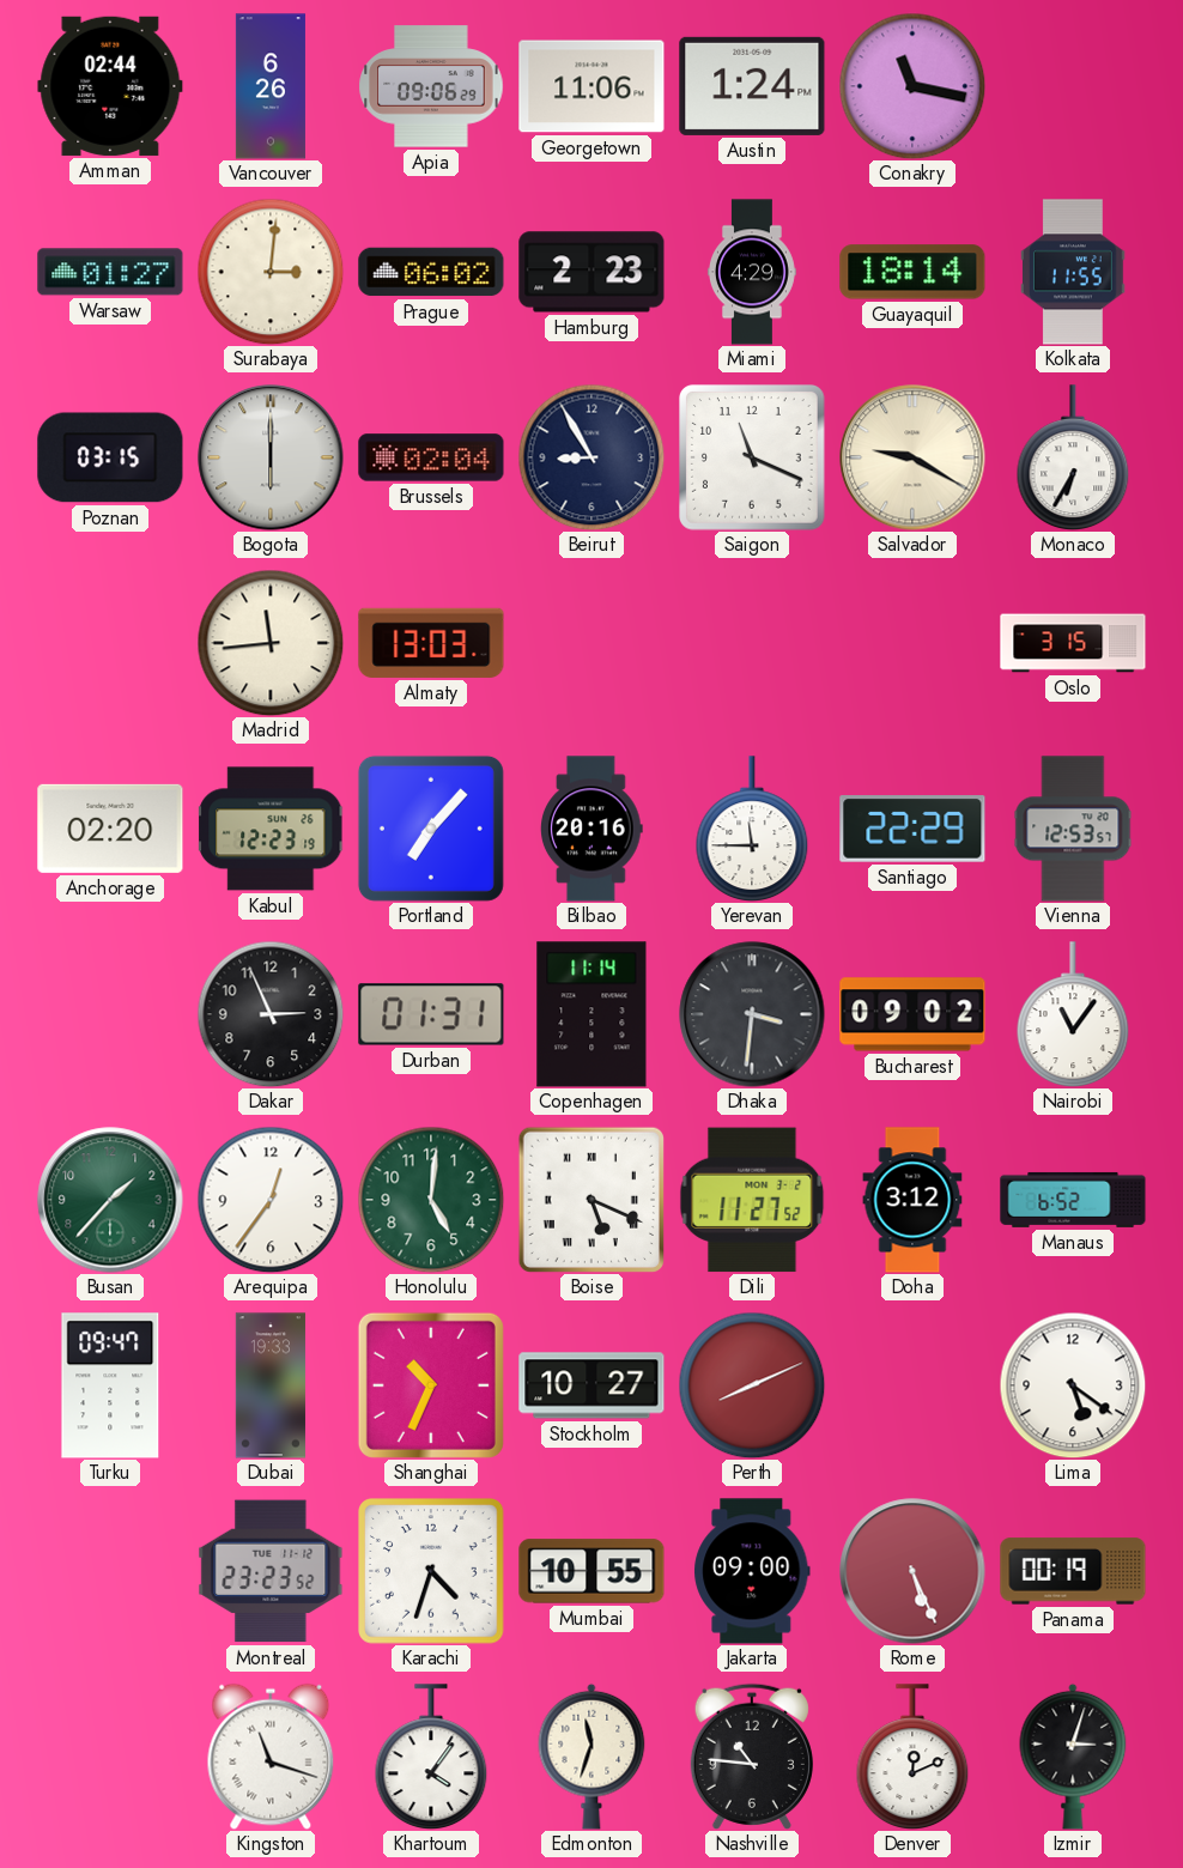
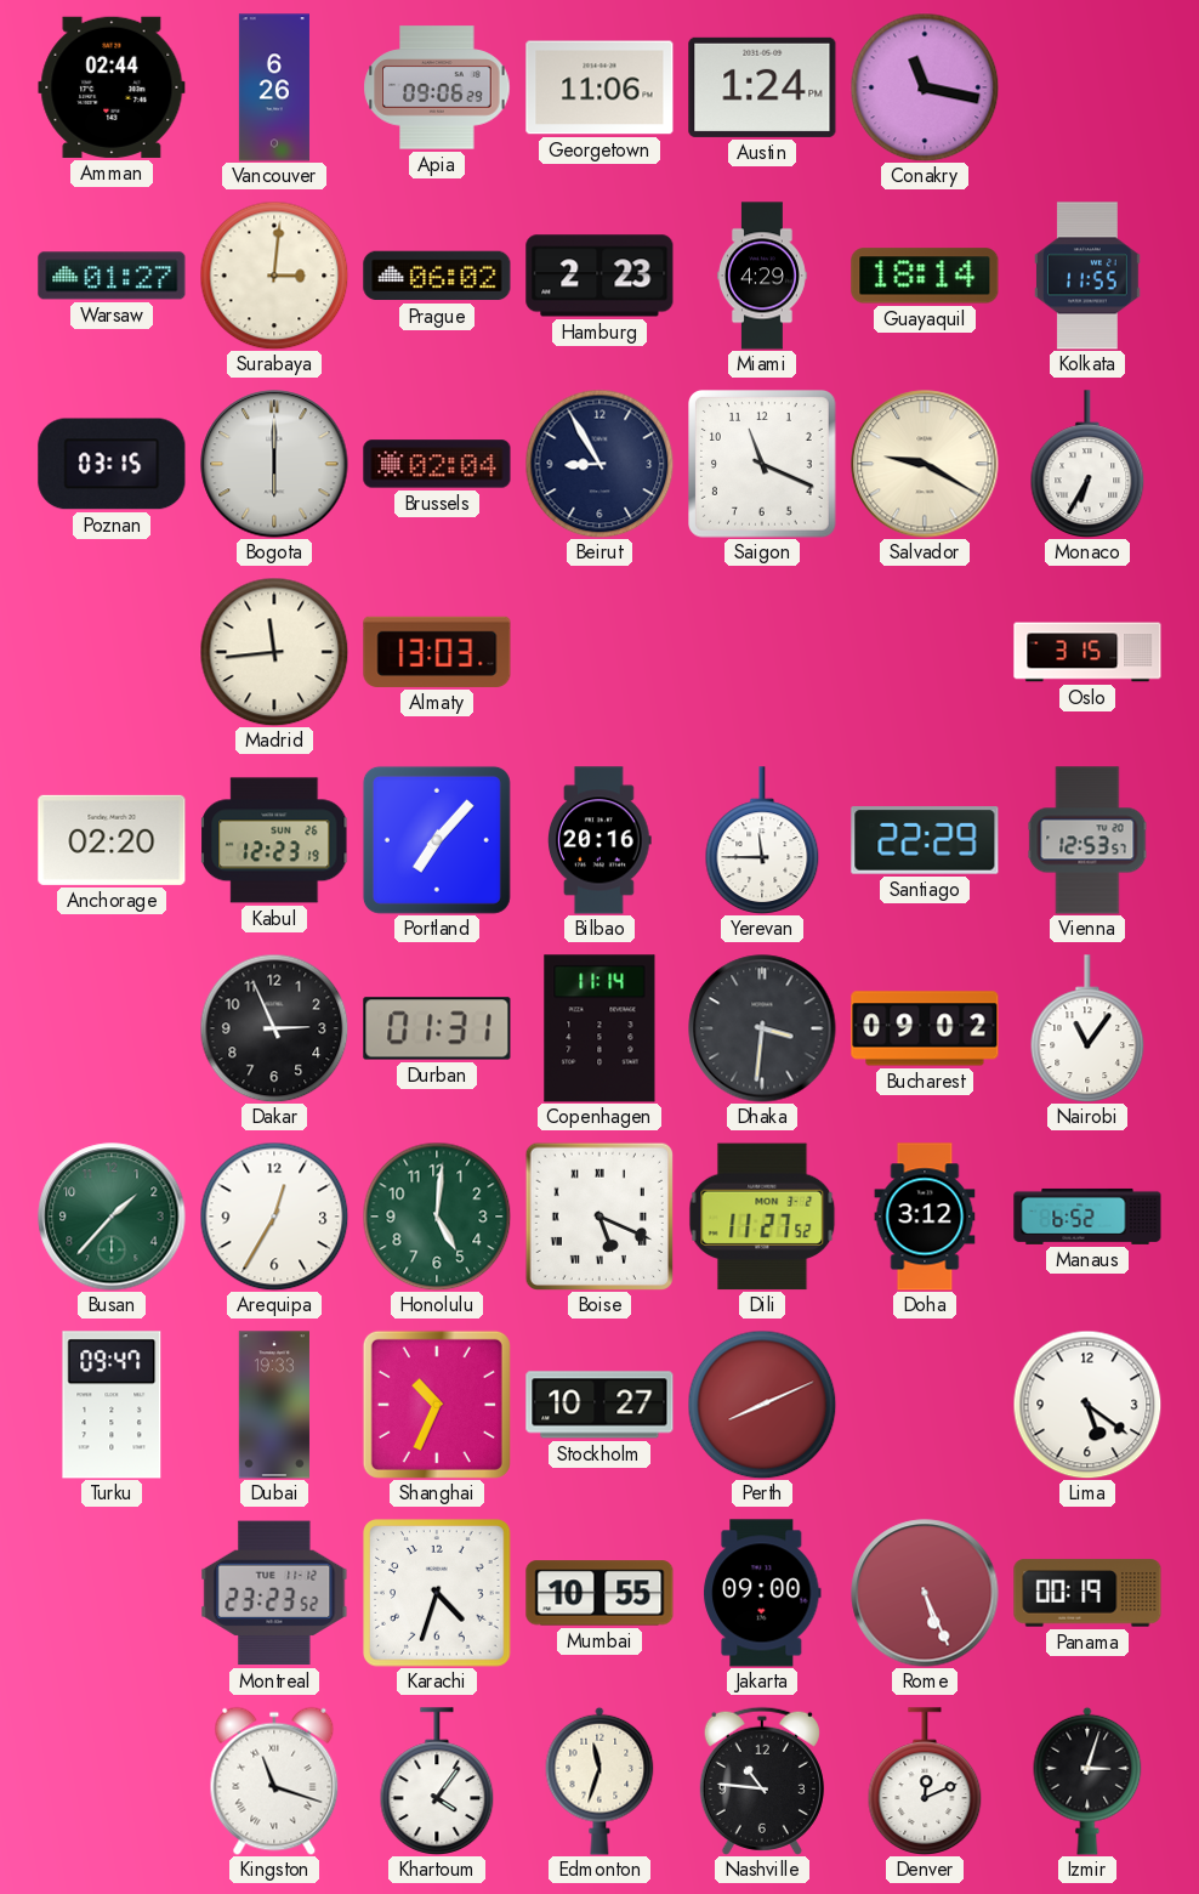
Arequipa: 12:36 -> 12:35
